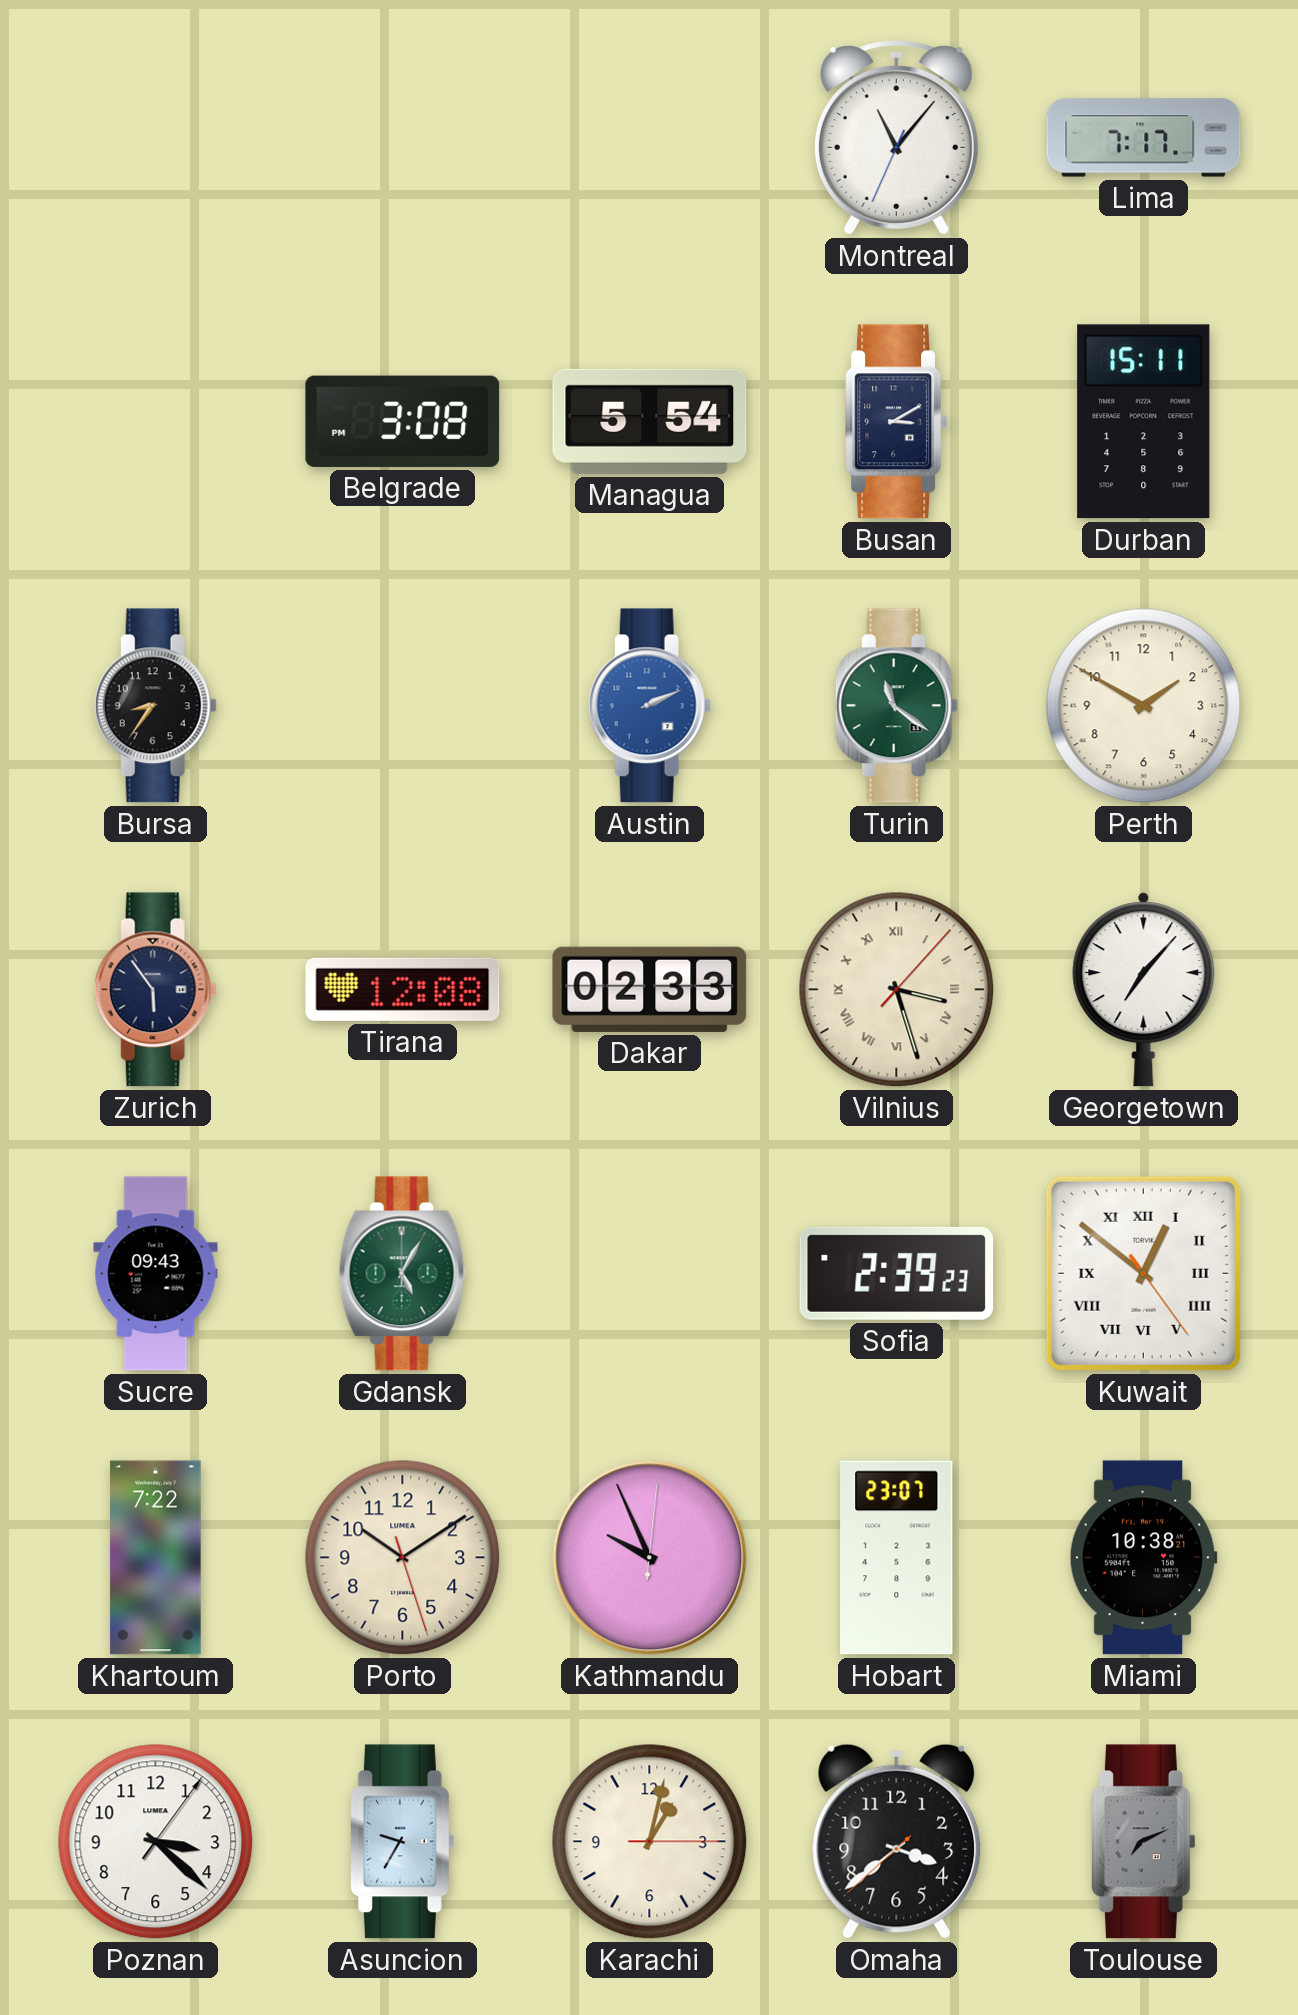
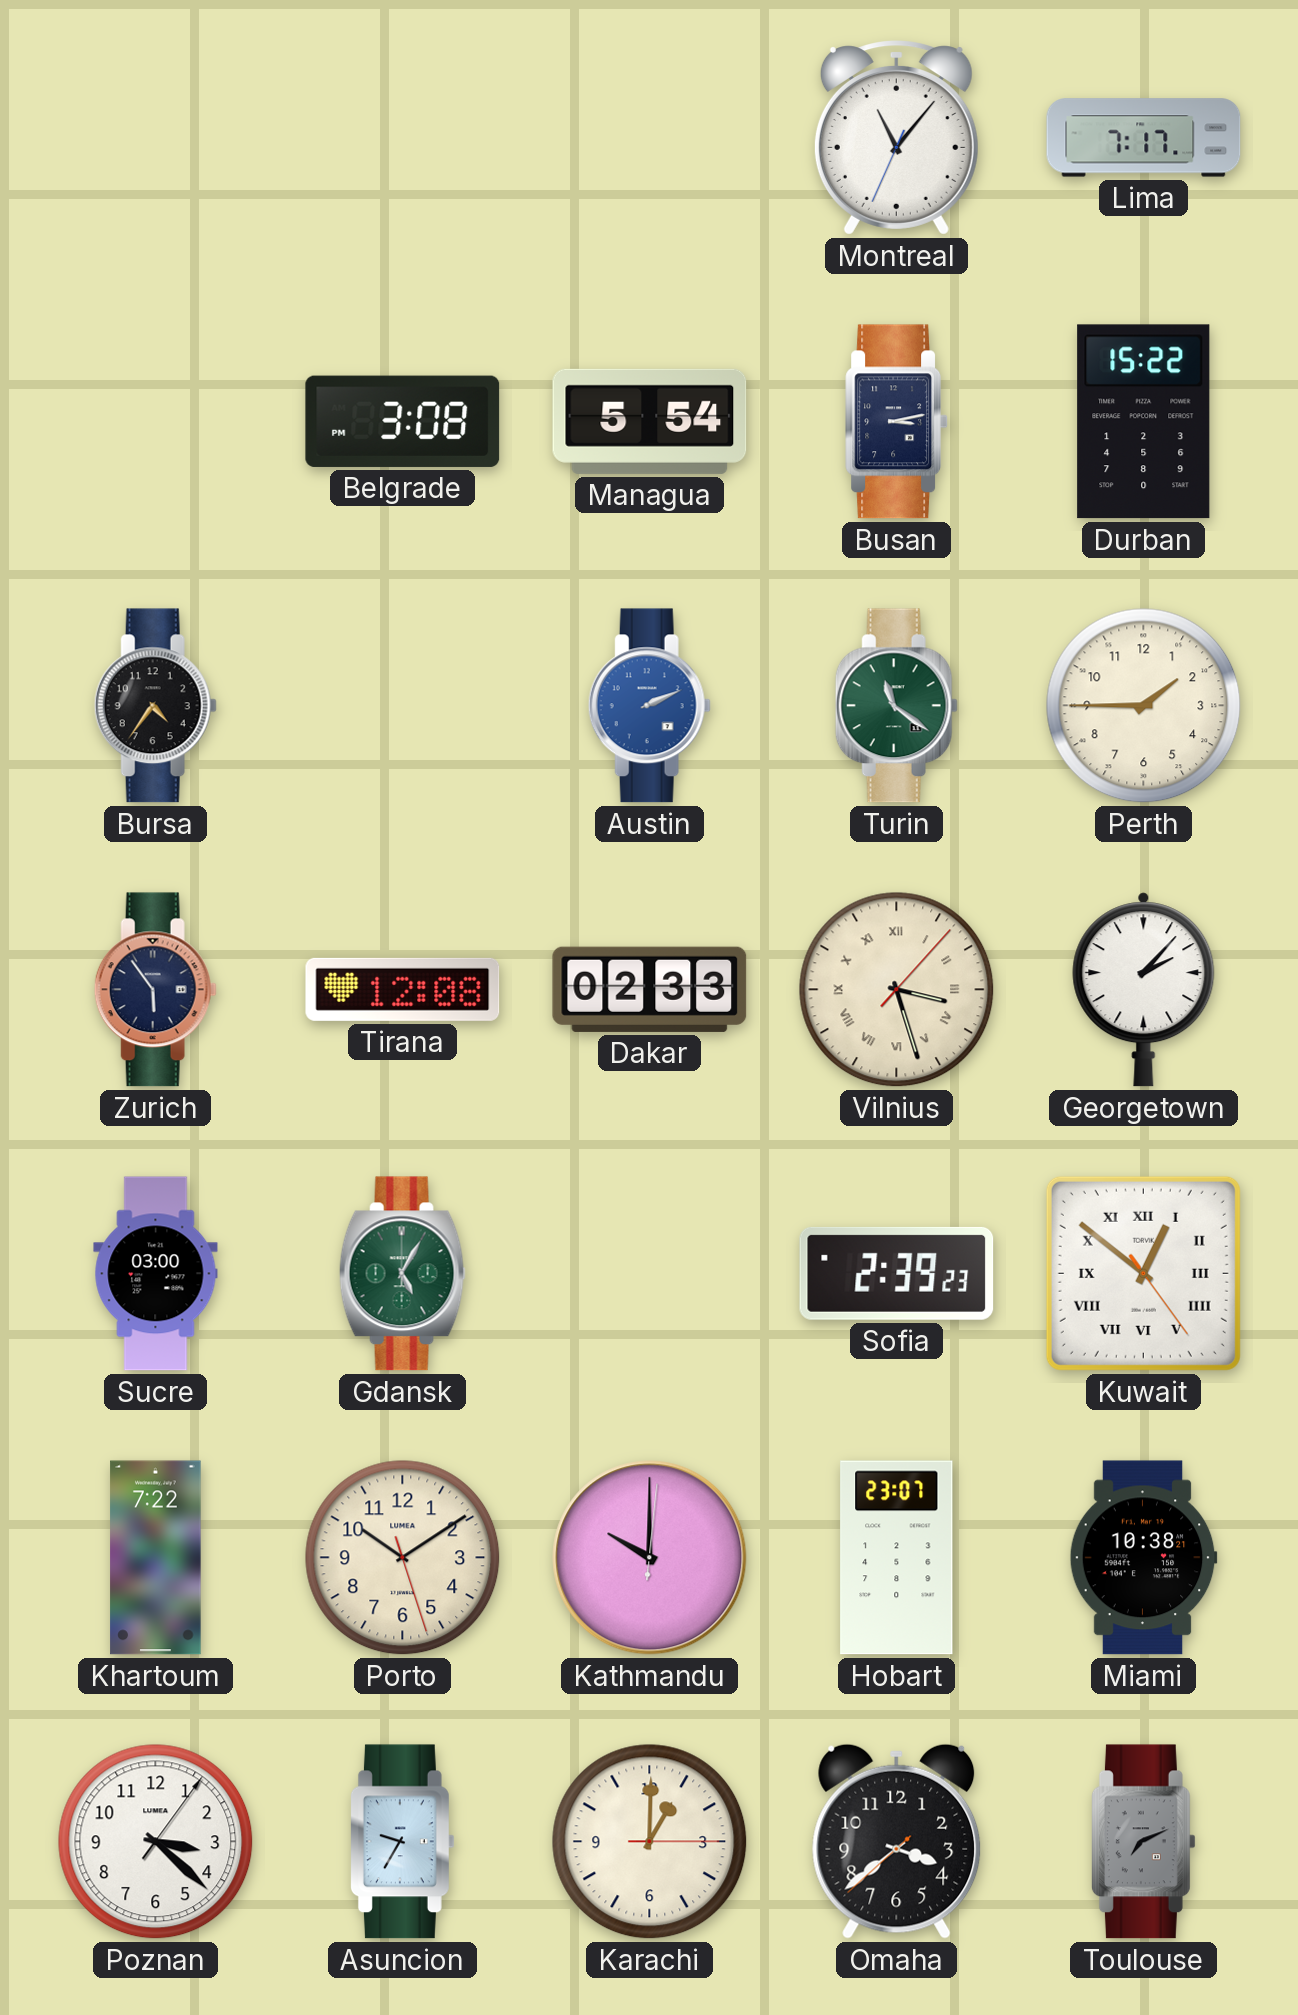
Busan: 3:10 -> 3:13
Durban: 15:11 -> 15:22
Bursa: 8:36 -> 4:36
Perth: 1:50 -> 1:45
Georgetown: 7:07 -> 2:07
Sucre: 09:43 -> 03:00
Kathmandu: 9:56 -> 10:00
Karachi: 1:02 -> 1:00
